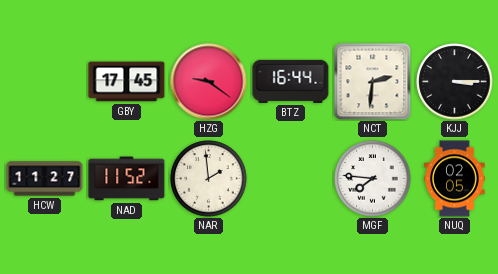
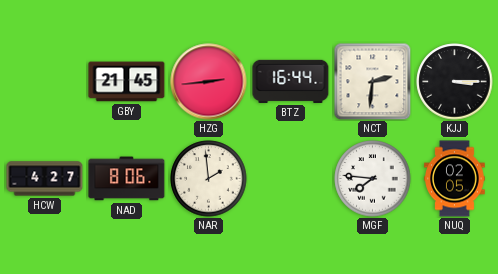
GBY: 17:45 -> 21:45
HZG: 9:21 -> 2:44
HCW: 11:27 -> 4:27
NAD: 11:52 -> 8:06
